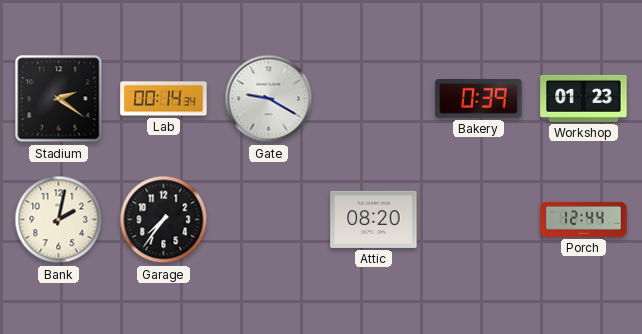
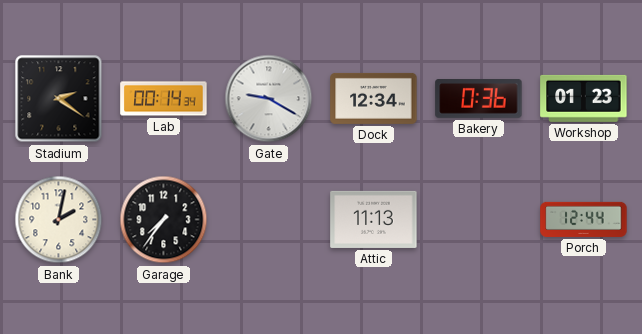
Dock: none -> 12:34
Bakery: 0:39 -> 0:36
Attic: 08:20 -> 11:13
